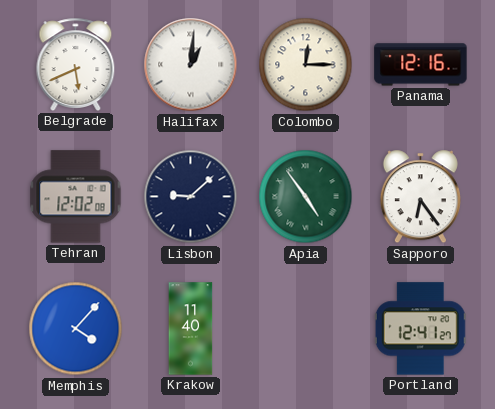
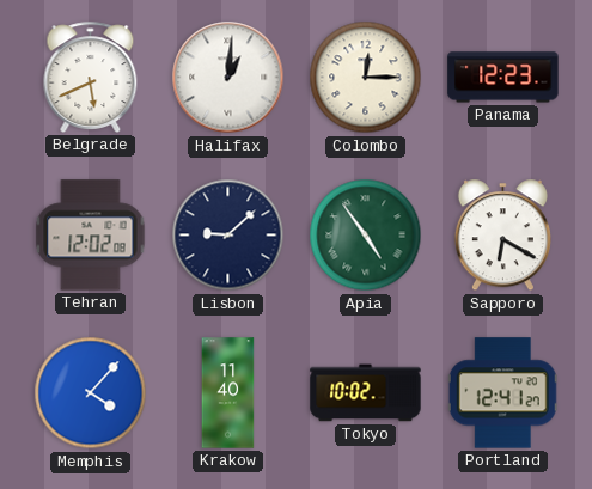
Panama: 12:16 -> 12:23
Sapporo: 6:24 -> 6:20
Tokyo: none -> 10:02
